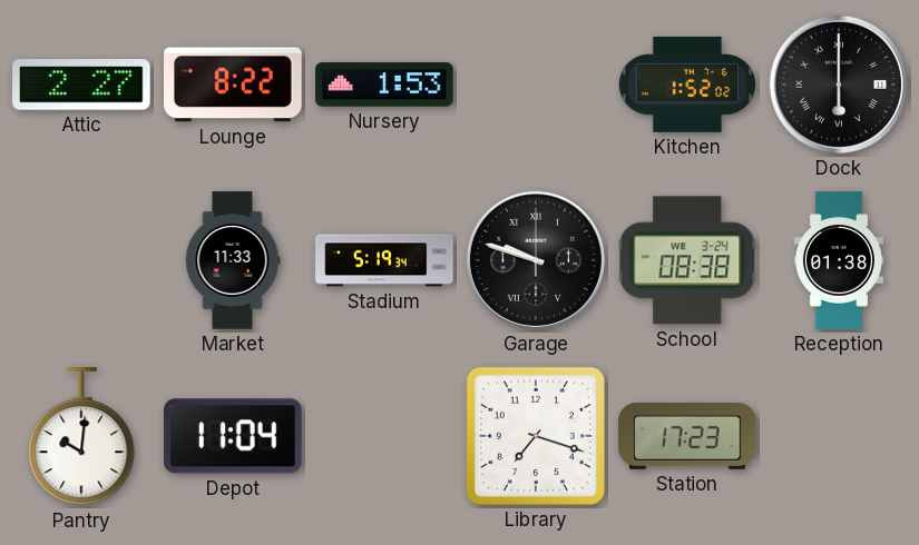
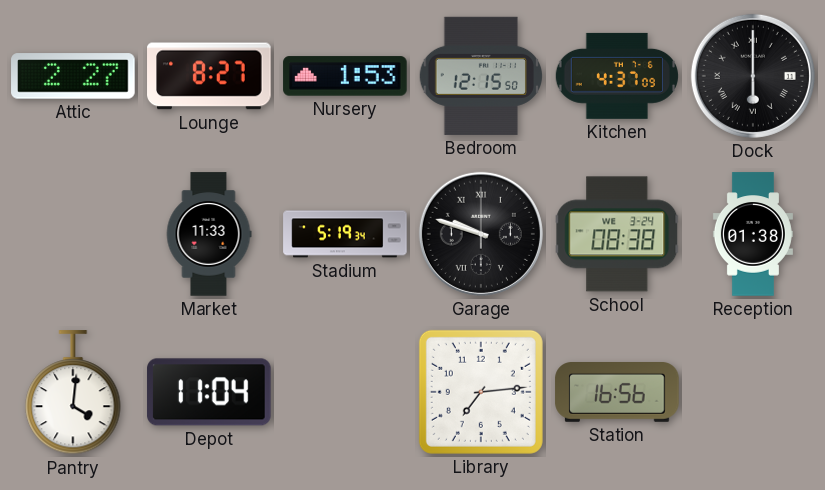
Lounge: 8:22 -> 8:27
Bedroom: none -> 12:15
Kitchen: 1:52 -> 4:37
Pantry: 10:01 -> 4:01
Library: 7:18 -> 7:14
Station: 17:23 -> 16:56
